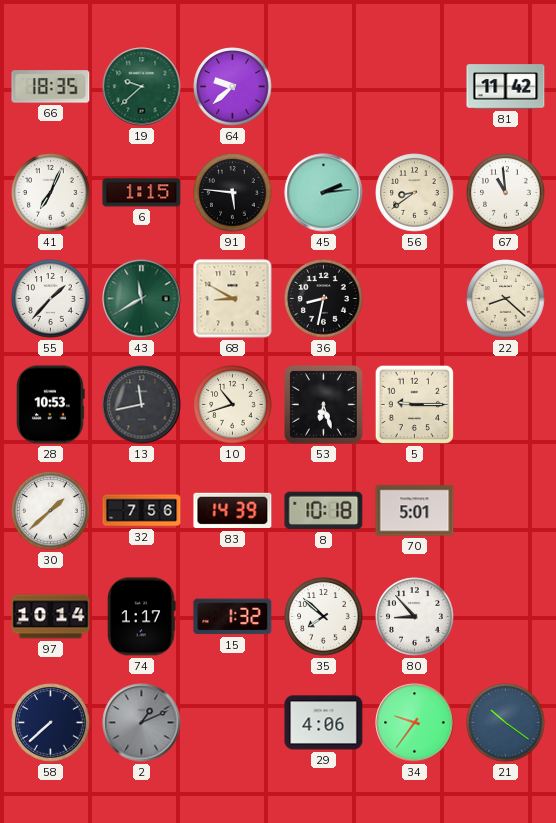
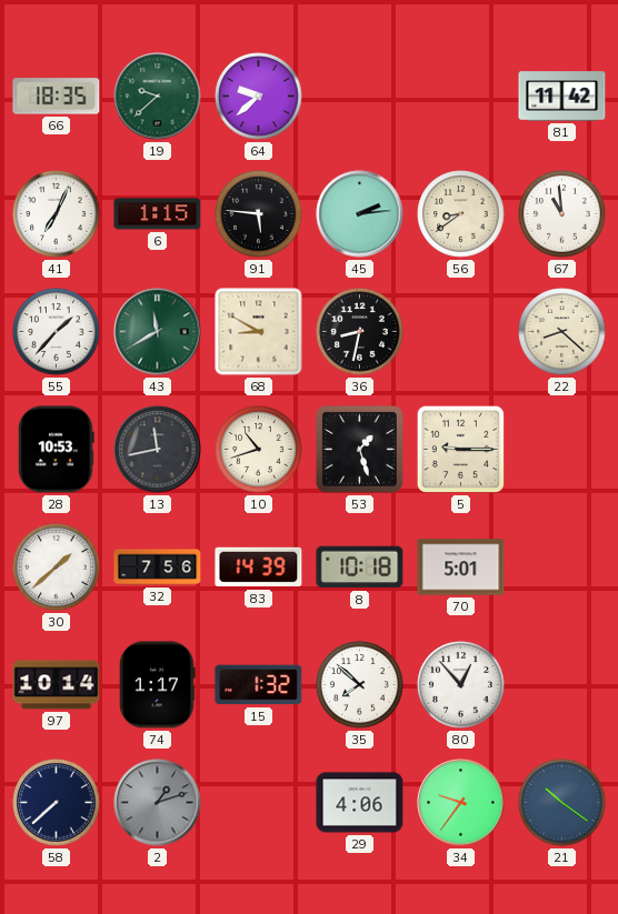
53: 6:27 -> 1:27
80: 8:53 -> 12:53
2: 1:11 -> 1:12
